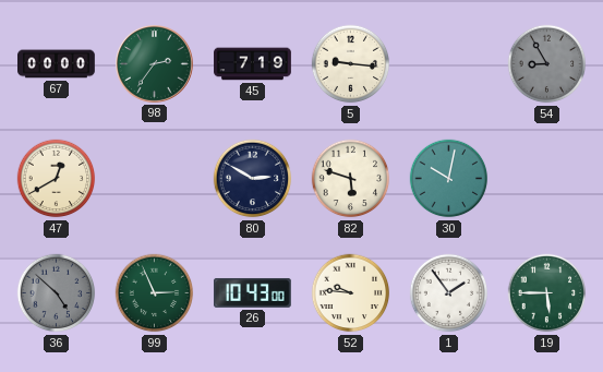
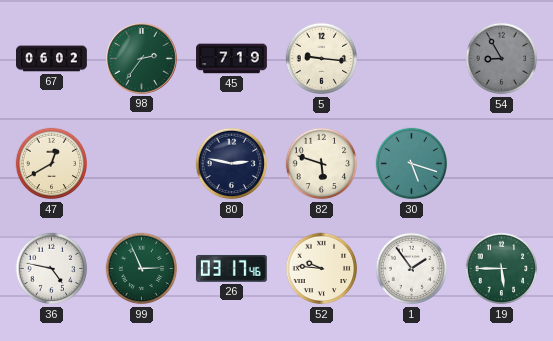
67: 00:00 -> 06:02
80: 2:50 -> 2:47
30: 10:02 -> 5:18
36: 4:52 -> 4:47
36 dial: grey -> white
26: 10:43 -> 03:17
